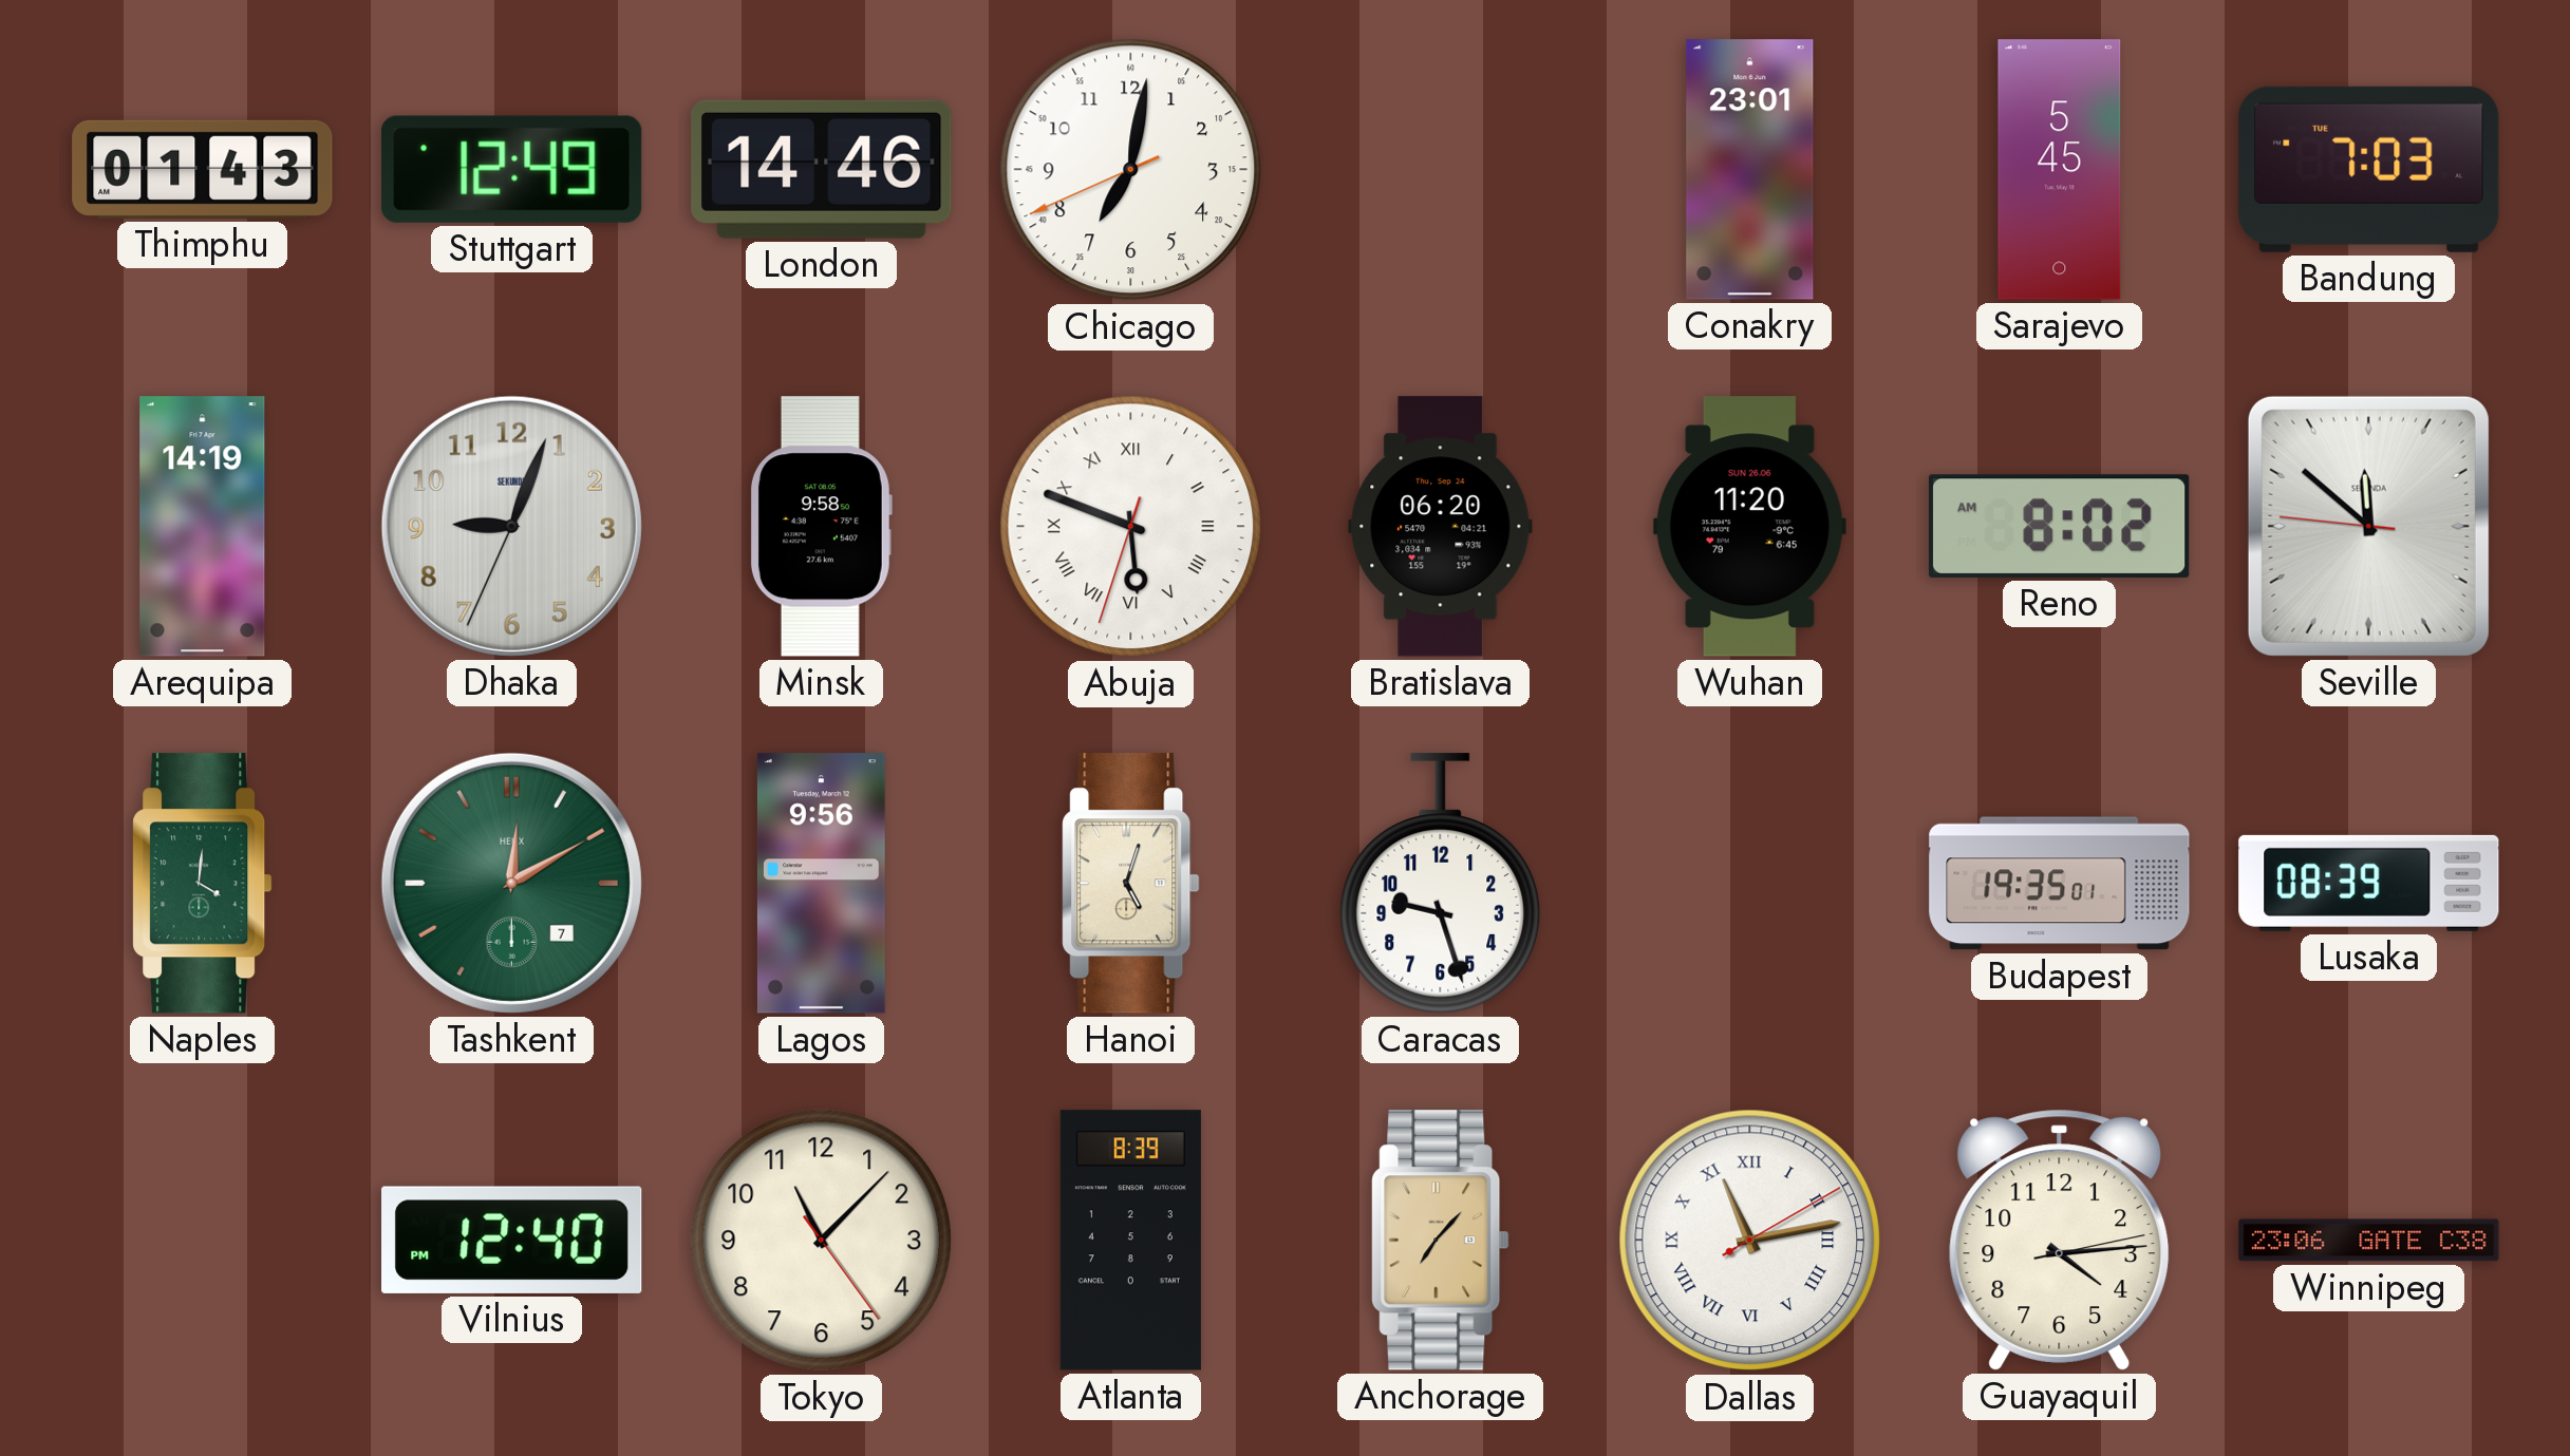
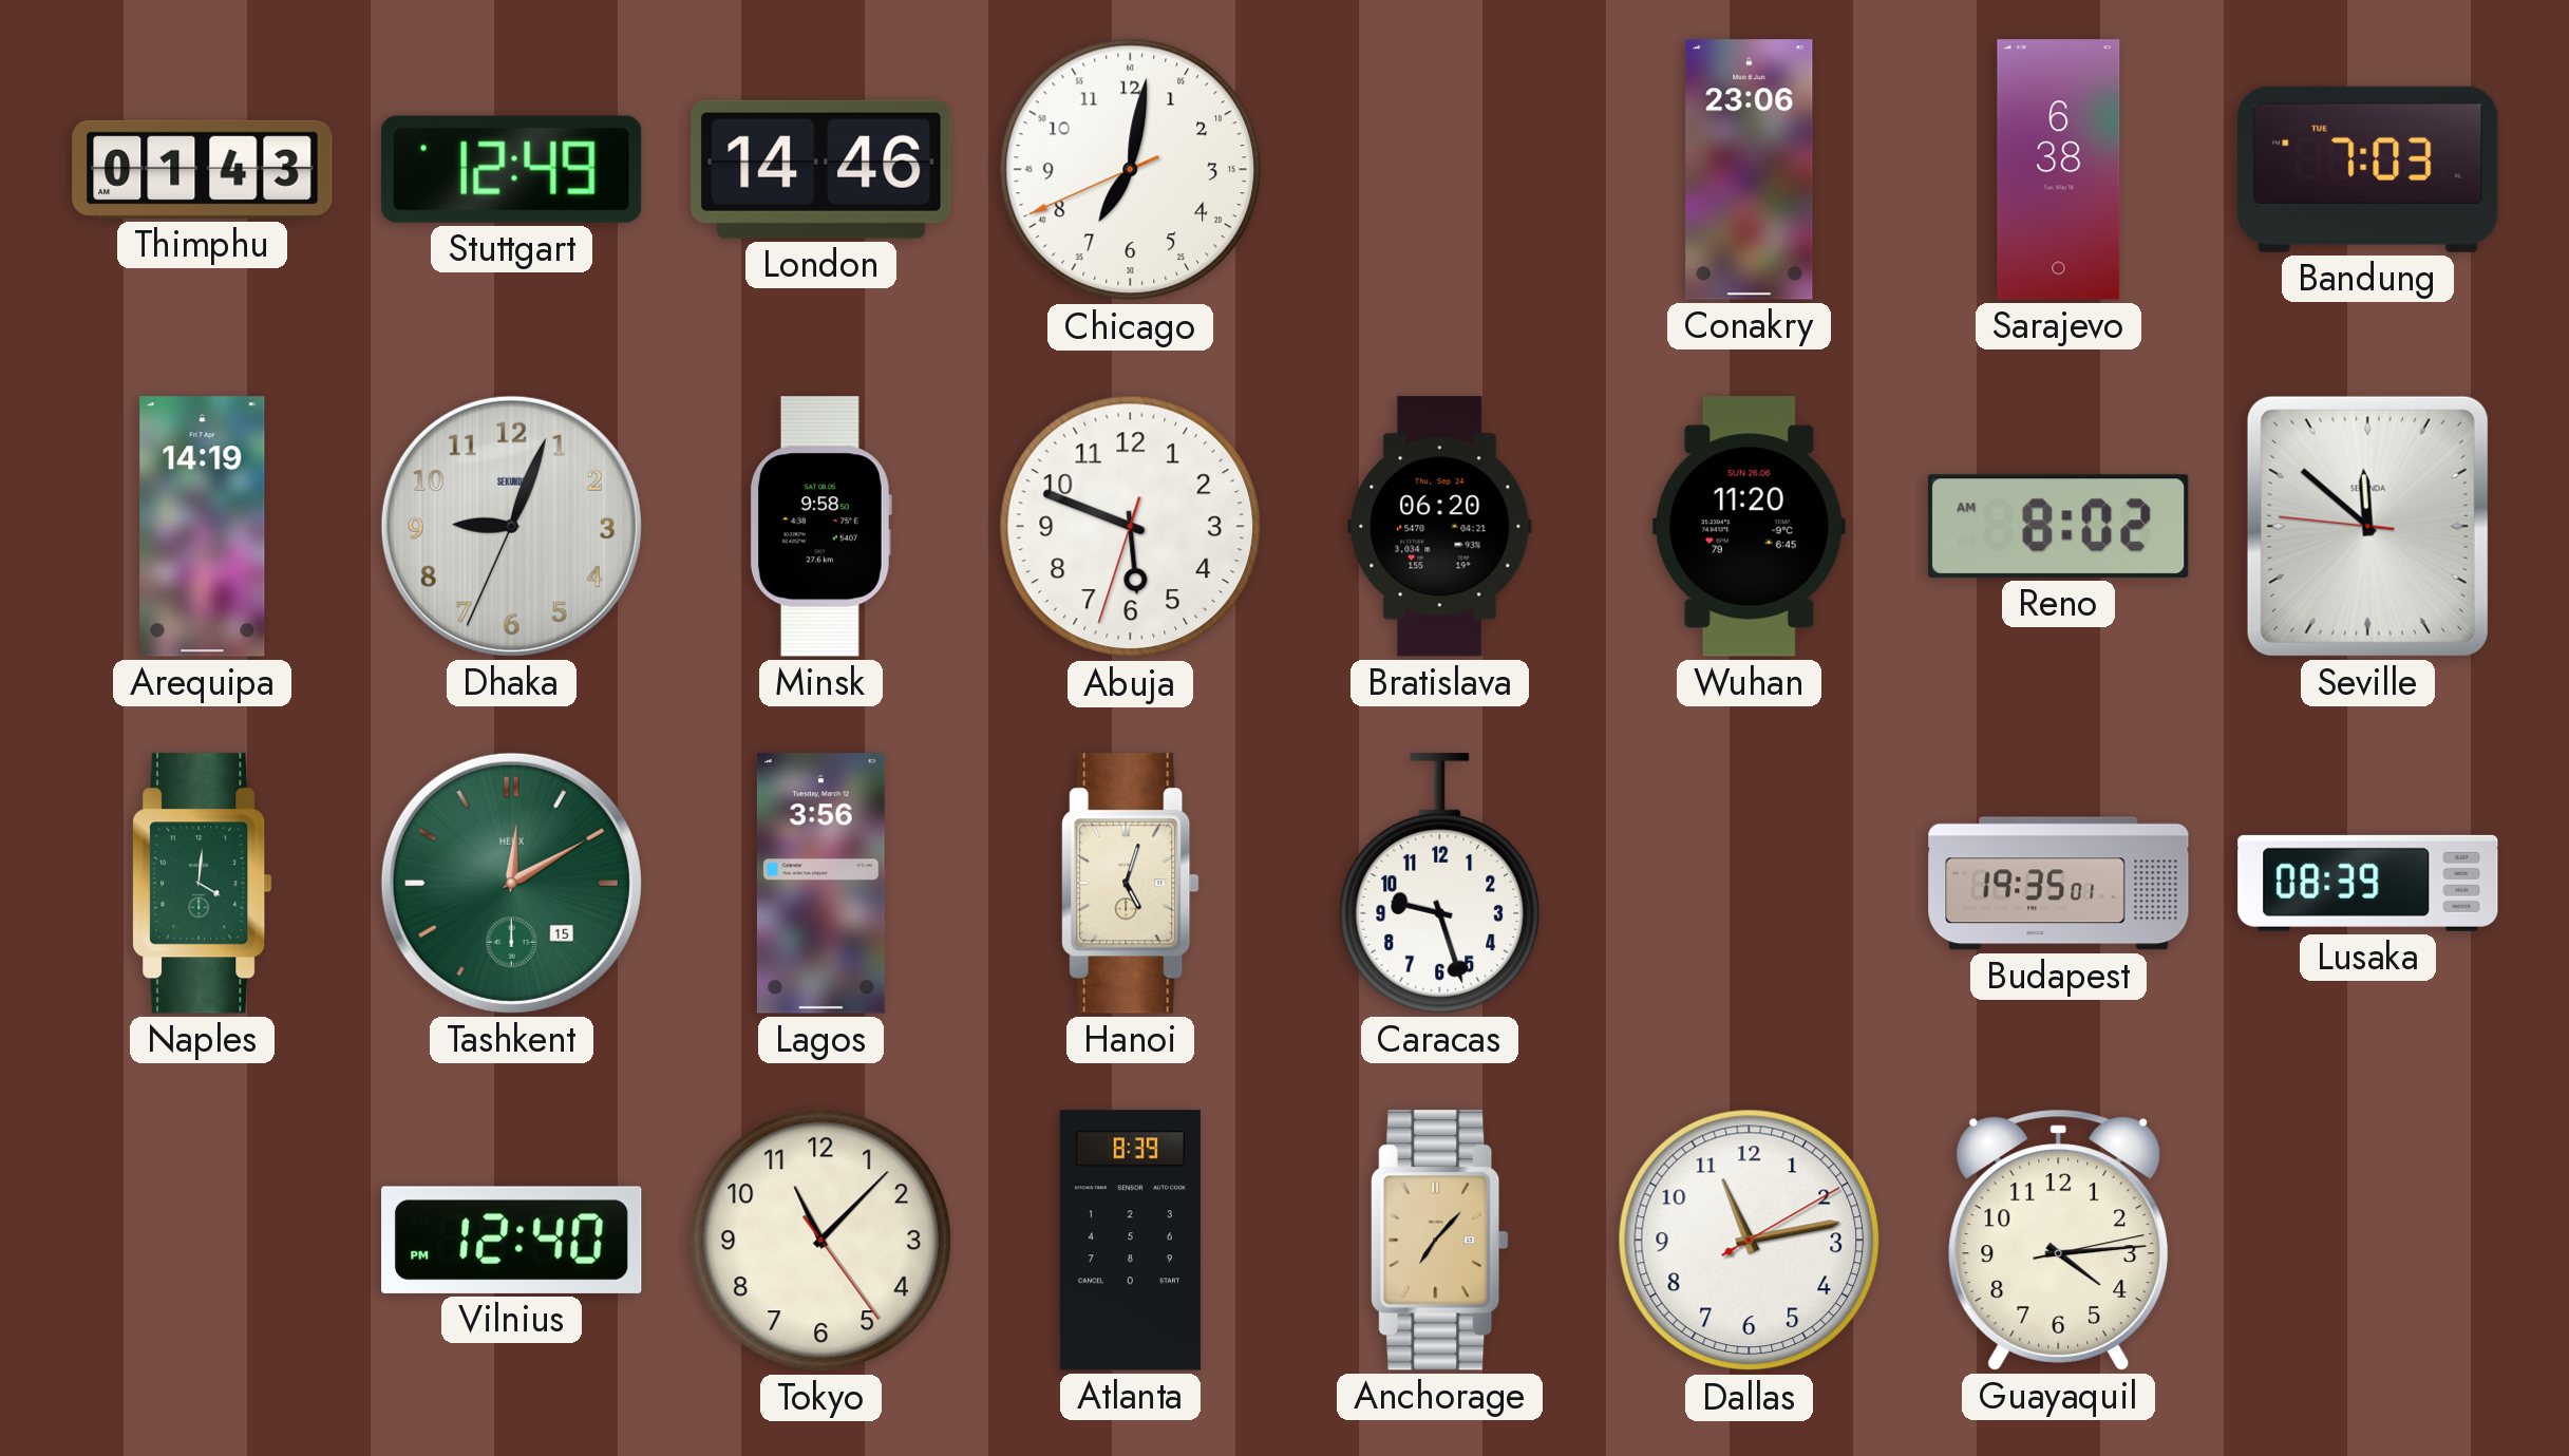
Conakry: 23:01 -> 23:06
Sarajevo: 5:45 -> 6:38
Abuja numerals: Roman -> Arabic
Tashkent date: 7 -> 15
Lagos: 9:56 -> 3:56
Dallas numerals: Roman -> Arabic
Winnipeg: 23:06 -> none
